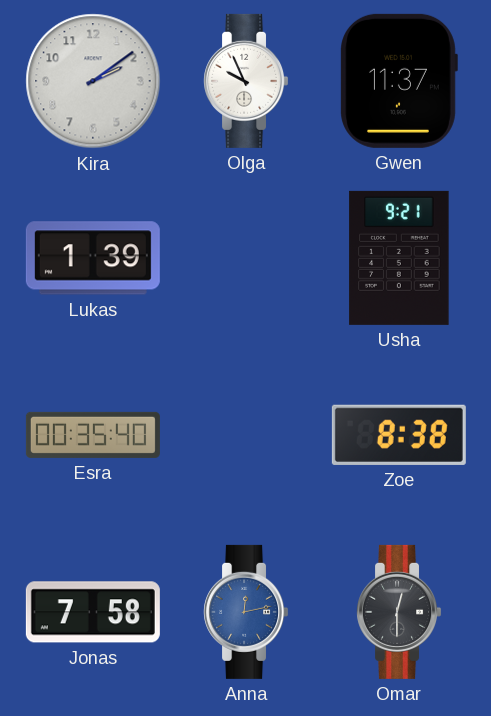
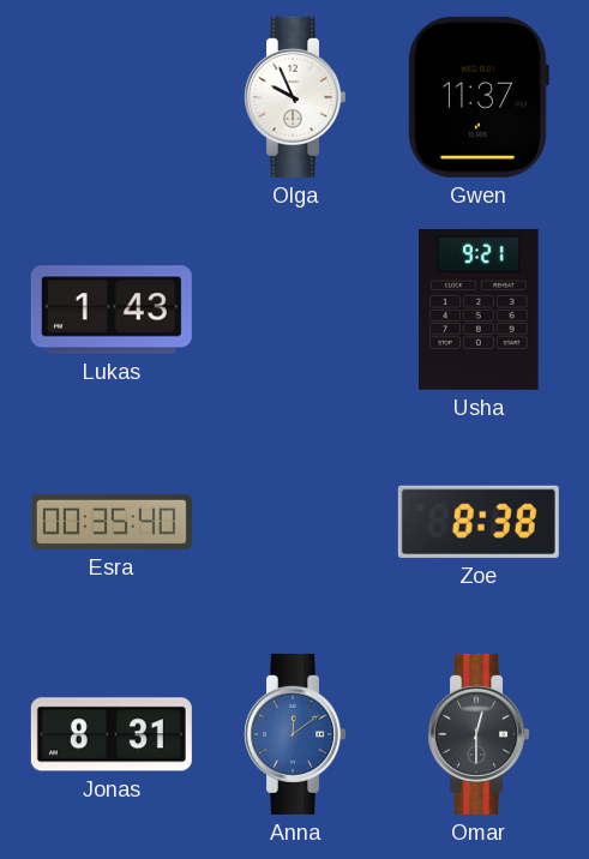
Kira: 2:09 -> none
Lukas: 1:39 -> 1:43
Jonas: 7:58 -> 8:31
Anna: 12:13 -> 12:09
